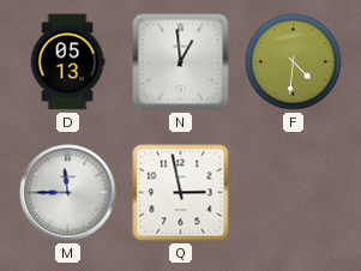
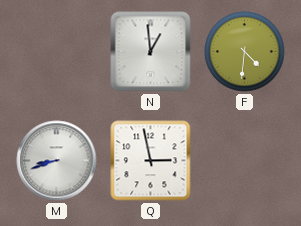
D: 05:13 -> none
M: 11:45 -> 8:42
